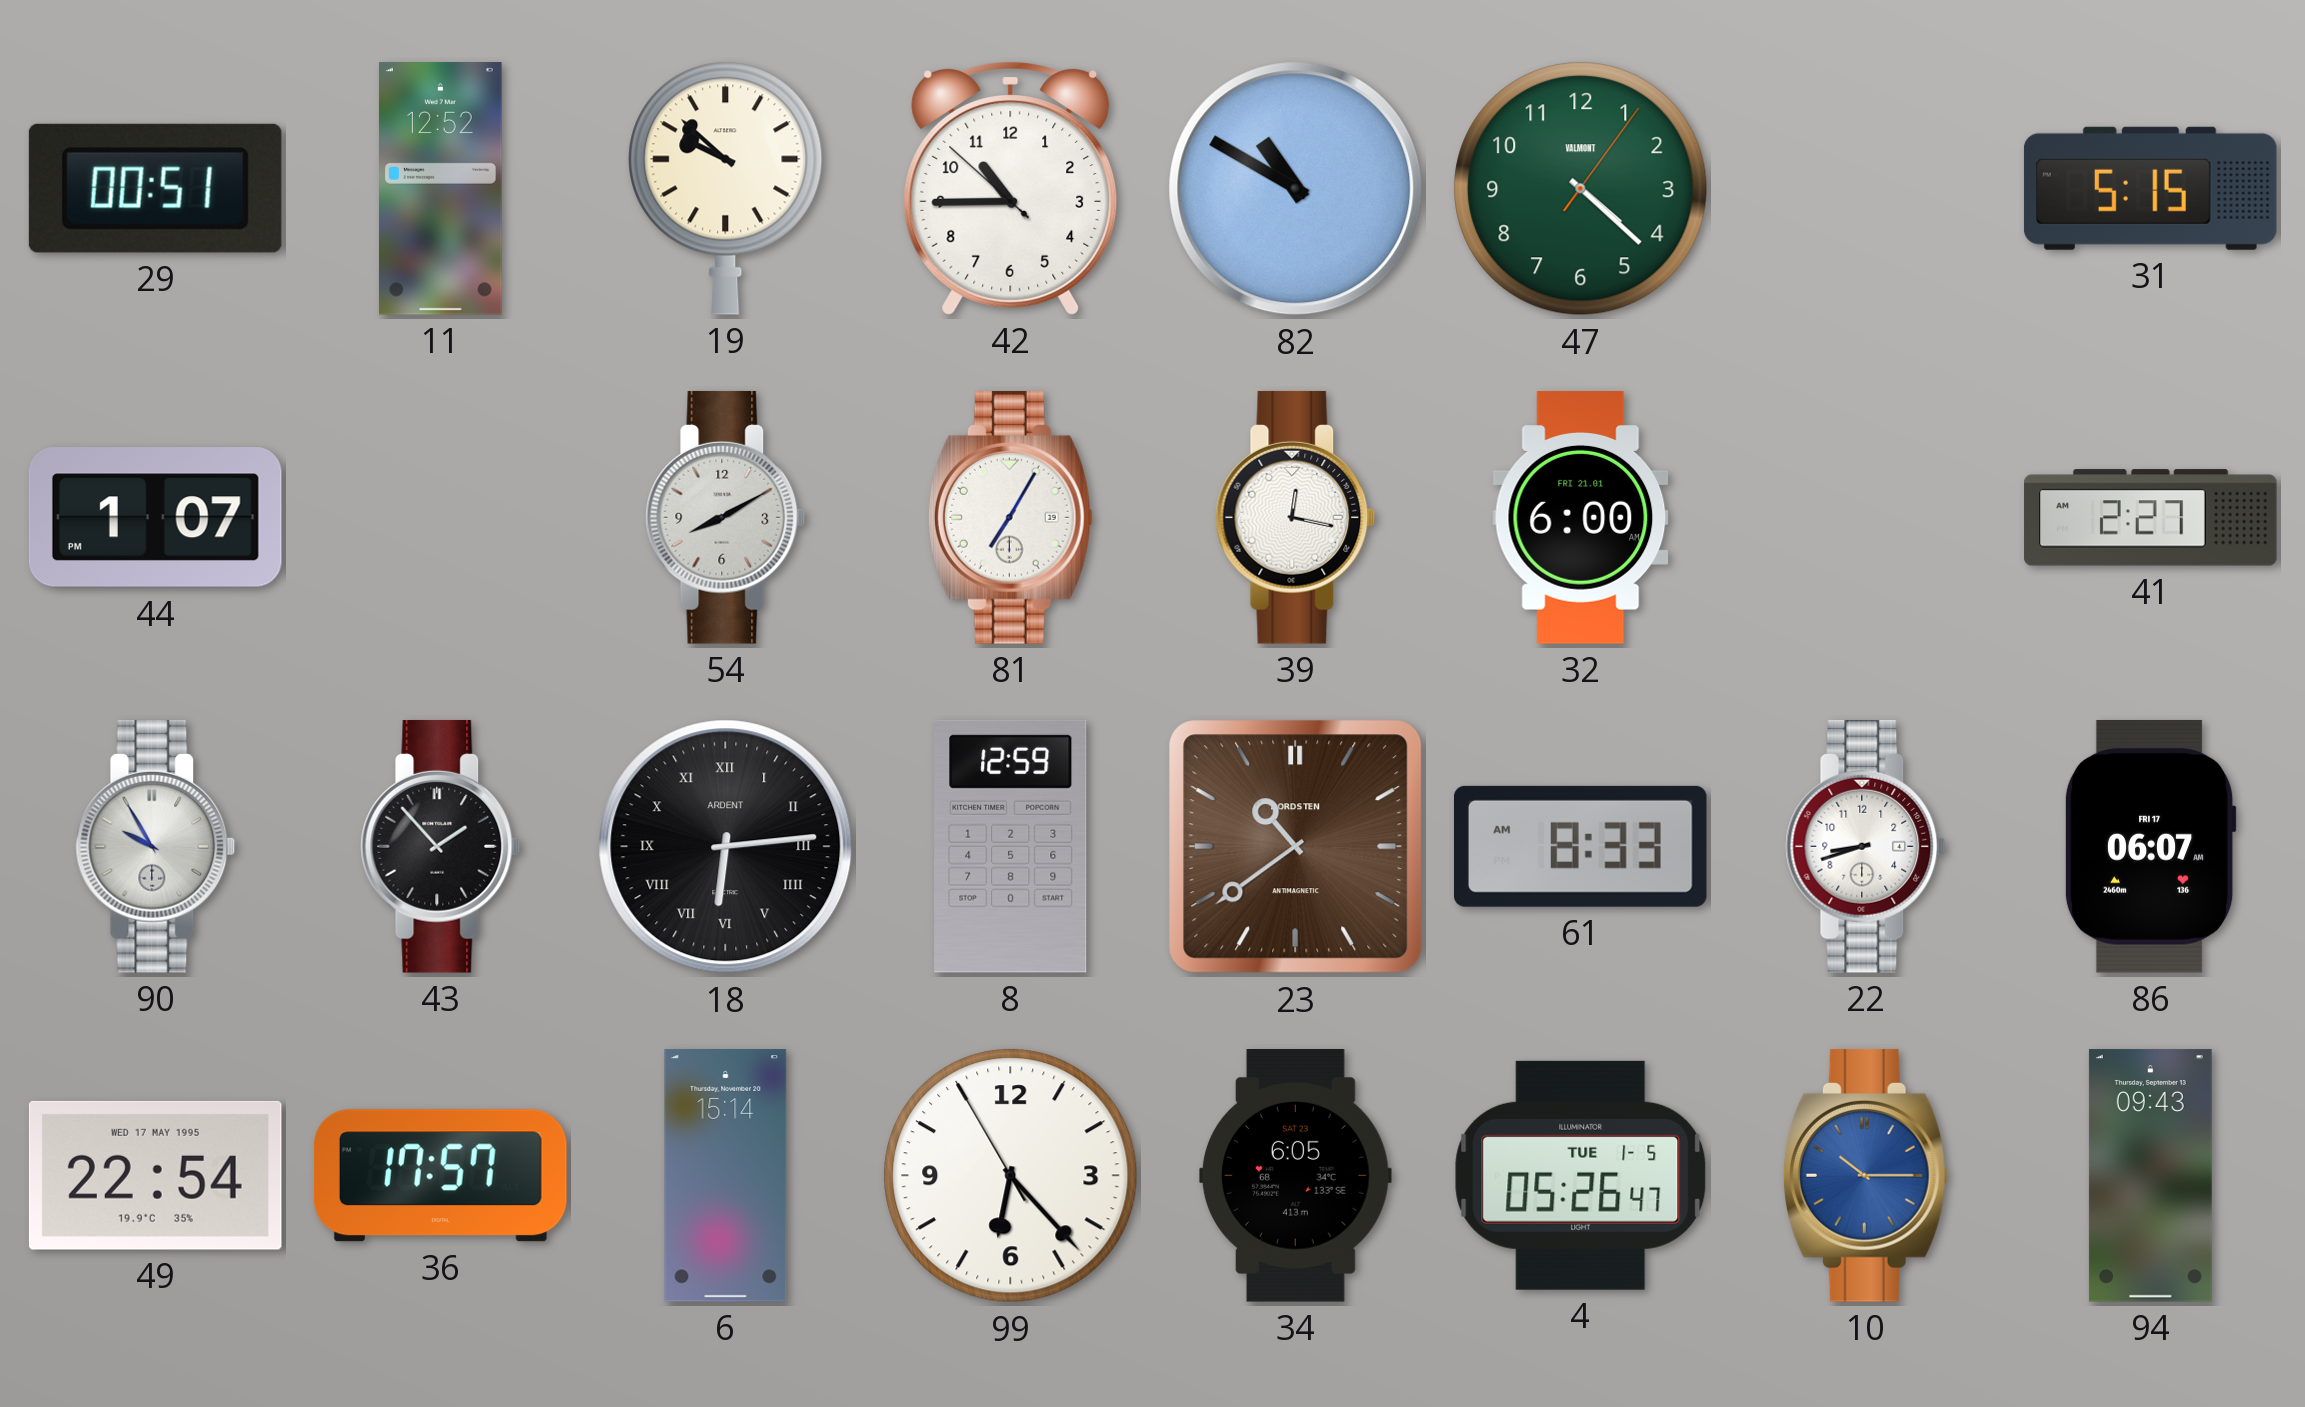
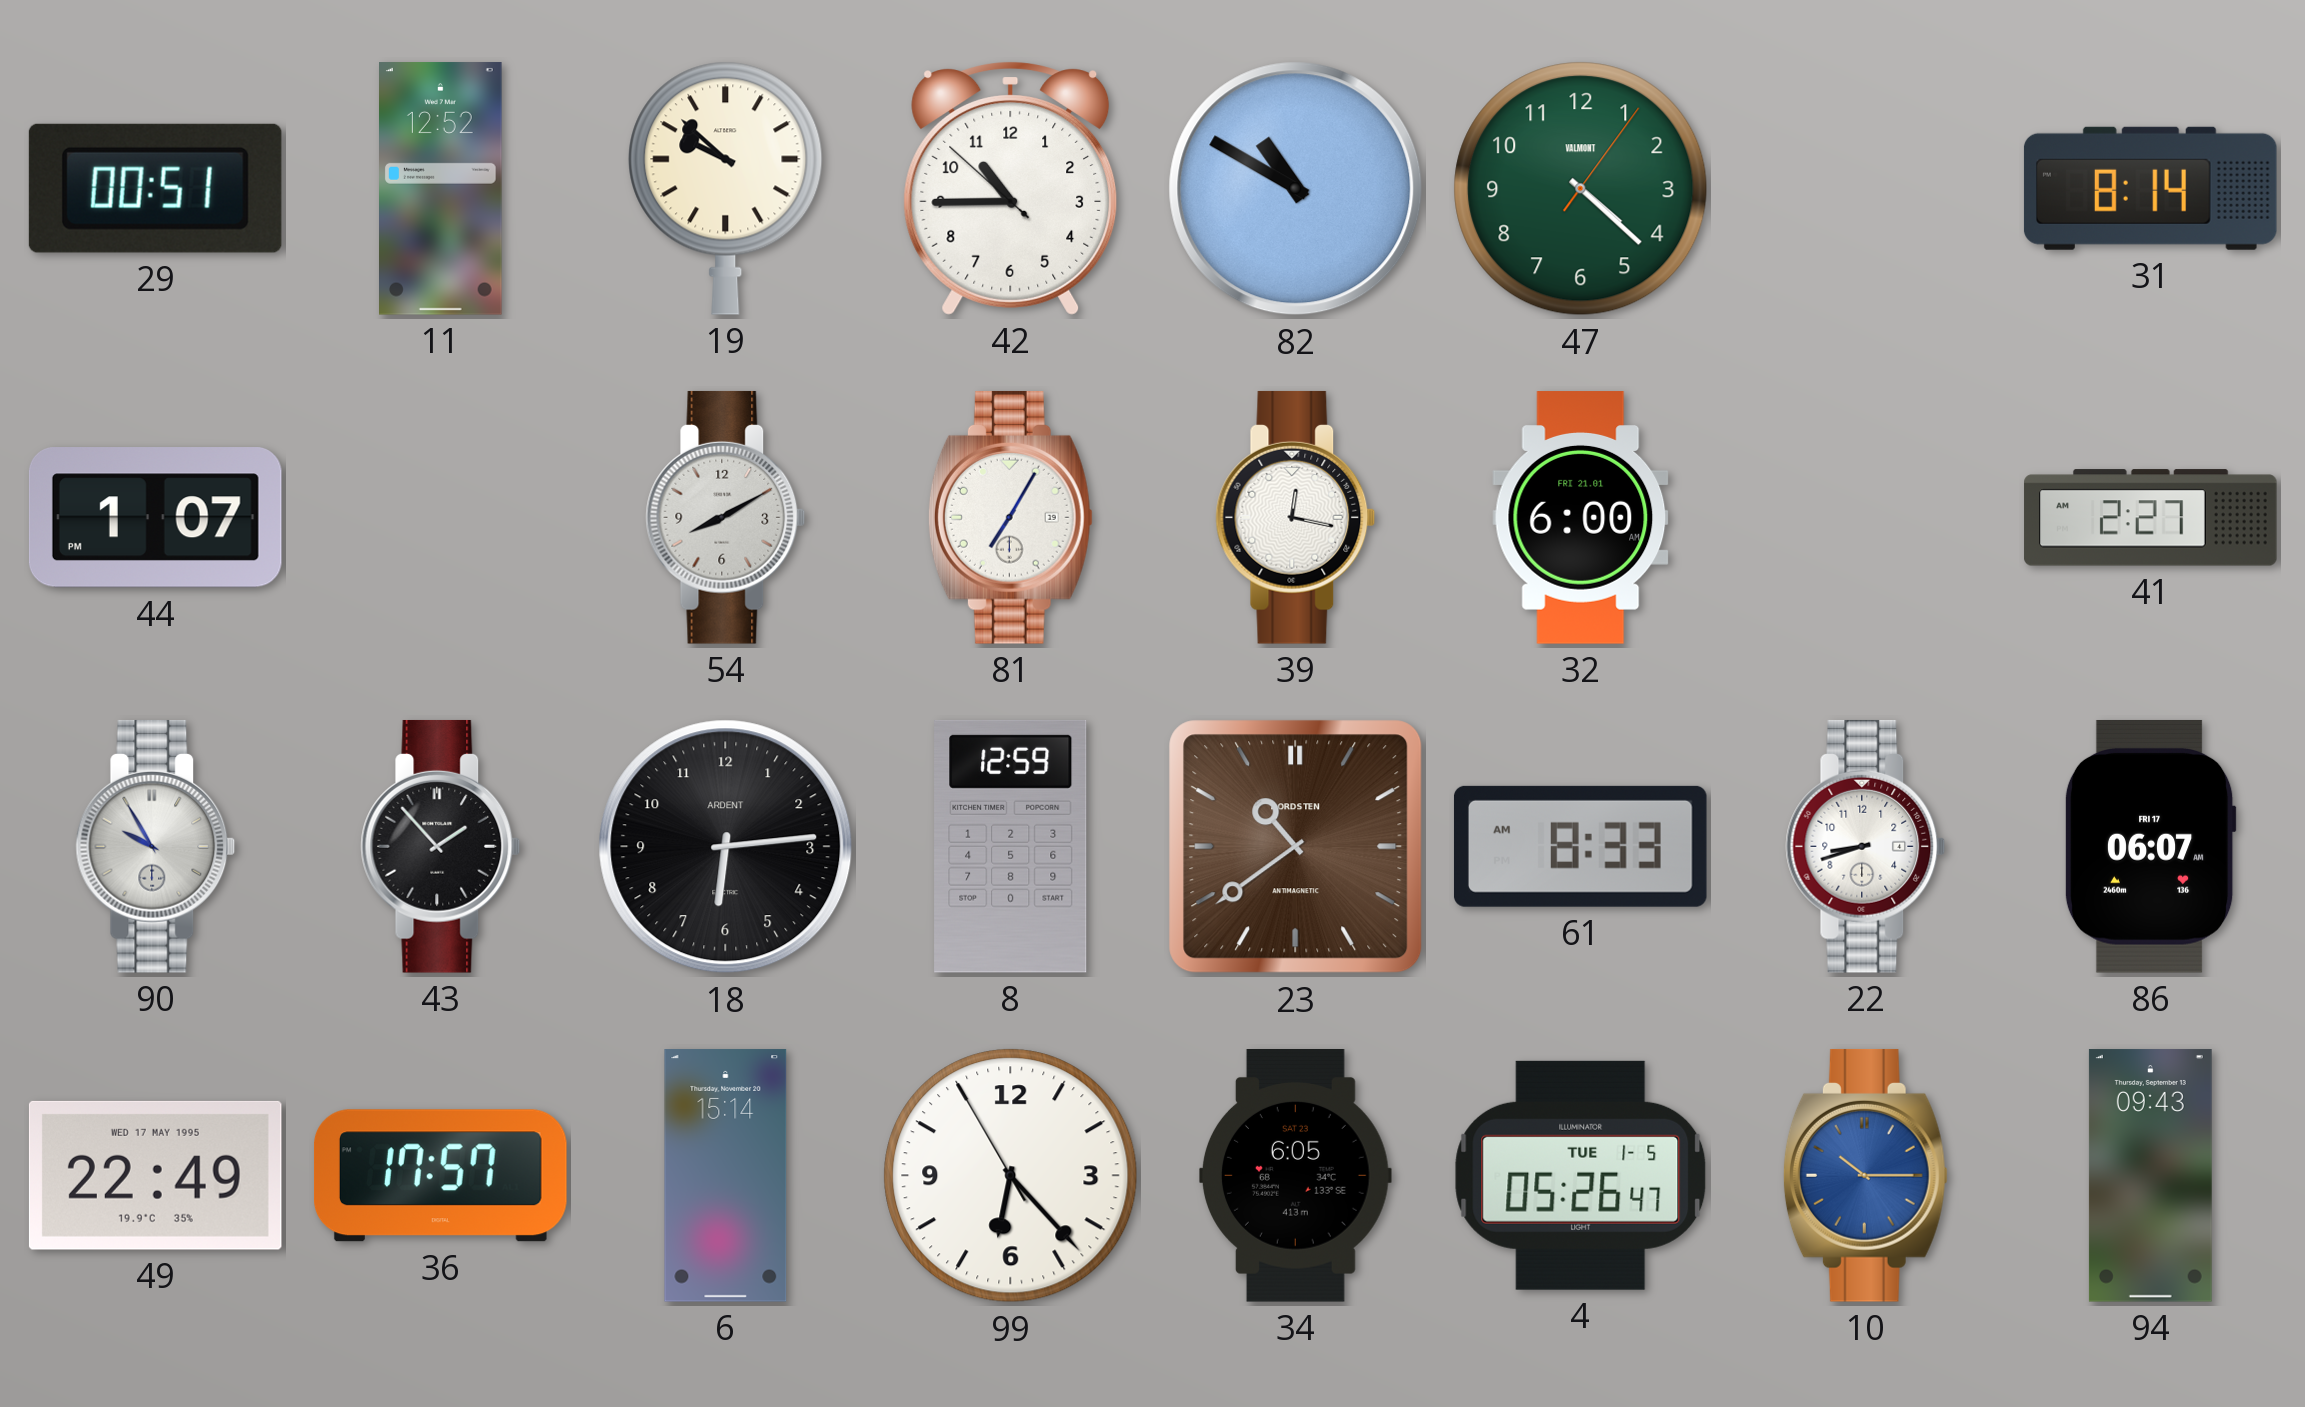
31: 5:15 -> 8:14
18 numerals: Roman -> Arabic
49: 22:54 -> 22:49
